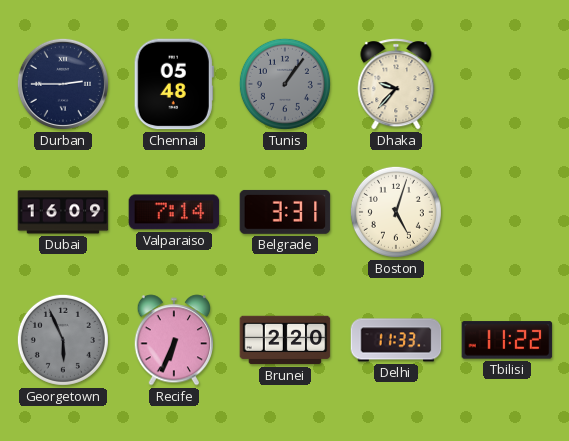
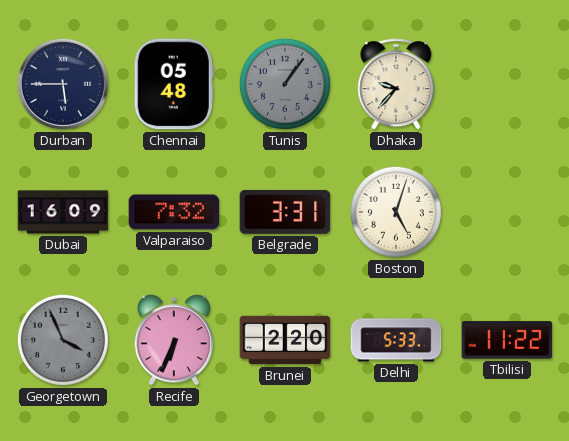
Durban: 2:45 -> 5:45
Valparaiso: 7:14 -> 7:32
Georgetown: 5:56 -> 3:56
Delhi: 11:33 -> 5:33
